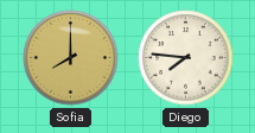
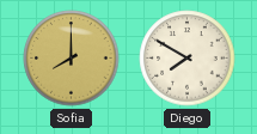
Diego: 7:46 -> 7:50
